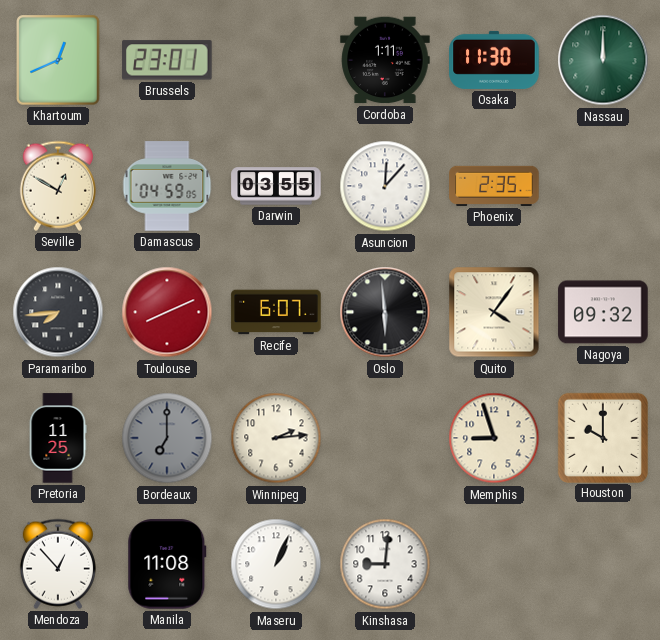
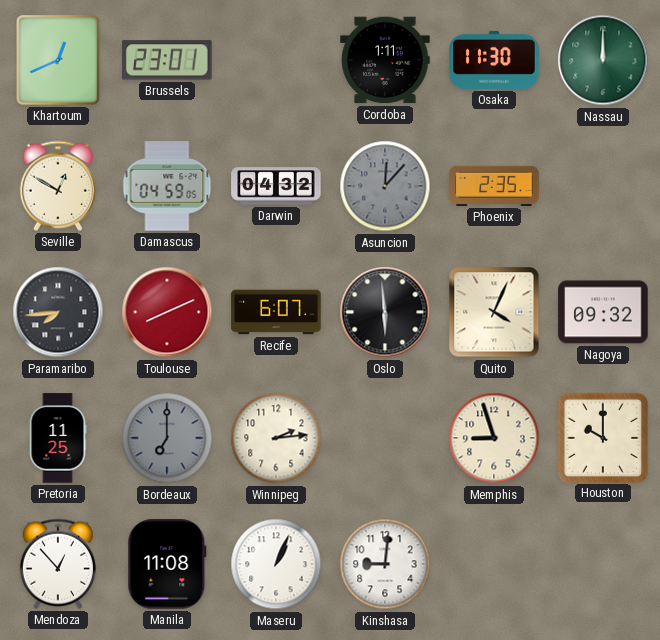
Darwin: 03:55 -> 04:32
Asuncion dial: white -> grey
Quito: 4:06 -> 4:04
